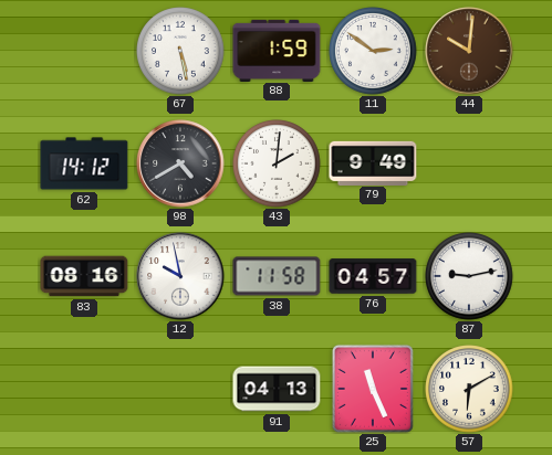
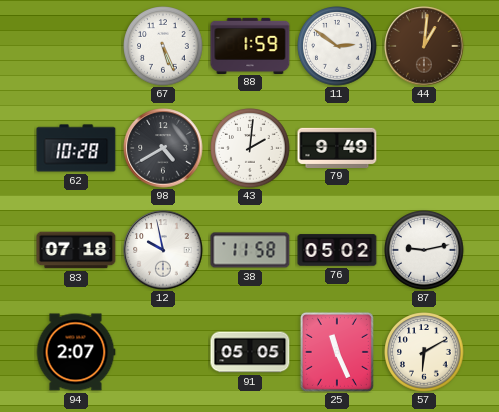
67: 5:28 -> 5:26
44: 10:01 -> 1:01
62: 14:12 -> 10:28
83: 08:16 -> 07:18
76: 04:57 -> 05:02
94: none -> 2:07
91: 04:13 -> 05:05
